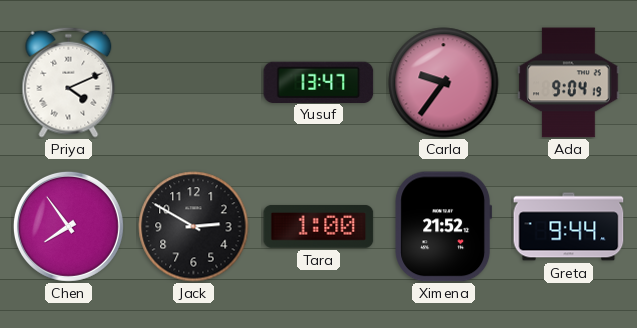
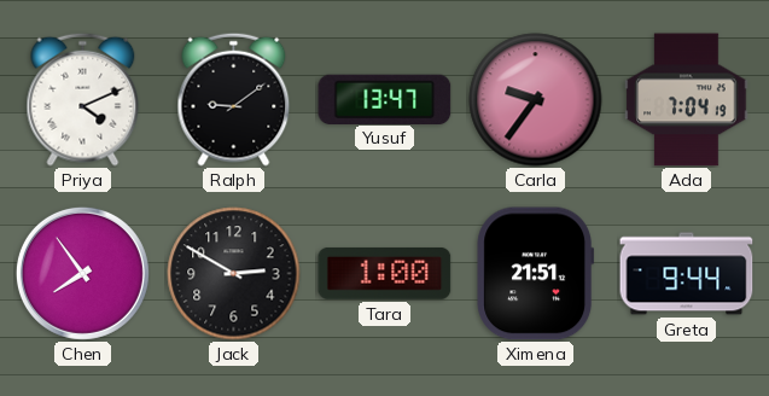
Ralph: none -> 9:09
Ada: 9:04 -> 7:04
Ximena: 21:52 -> 21:51
